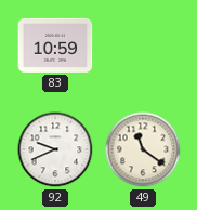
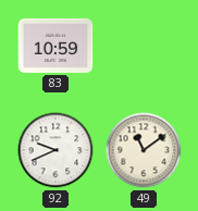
49: 11:21 -> 11:09
